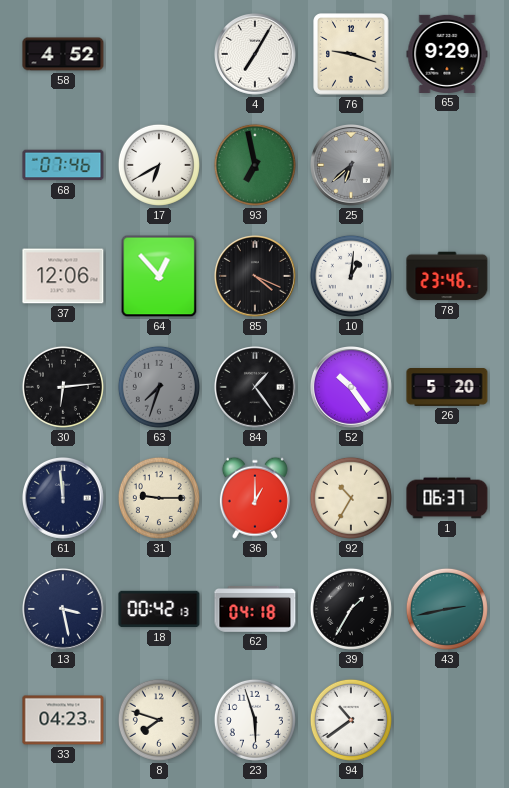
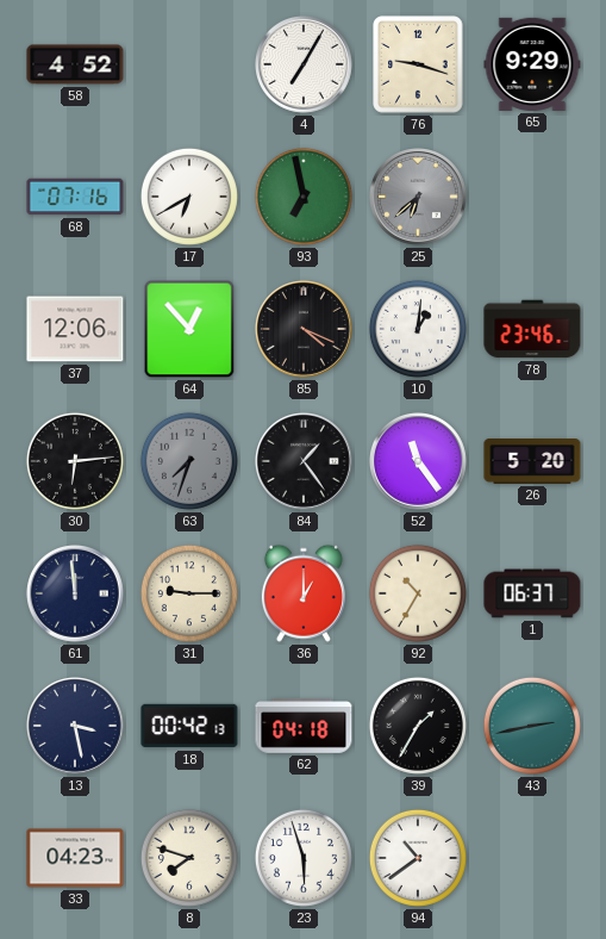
68: 07:46 -> 07:16
52: 10:24 -> 11:24
